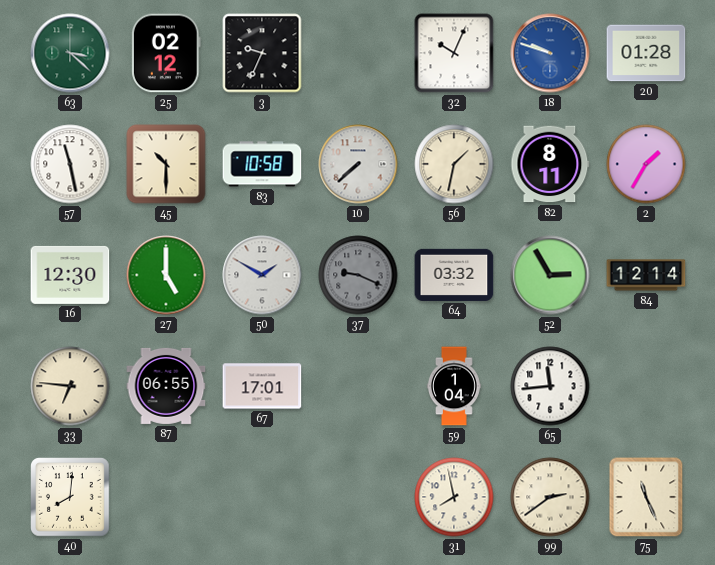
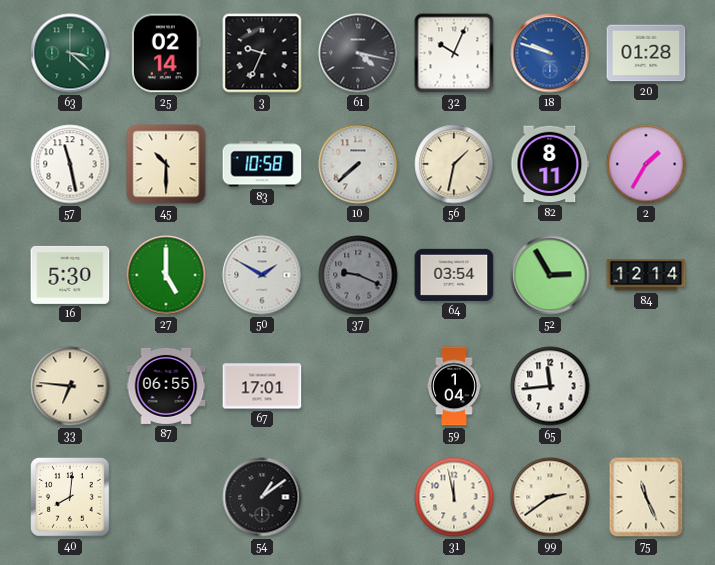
25: 02:12 -> 02:14
61: none -> 4:17
16: 12:30 -> 5:30
64: 03:32 -> 03:54
54: none -> 1:09
31: 7:58 -> 11:58
